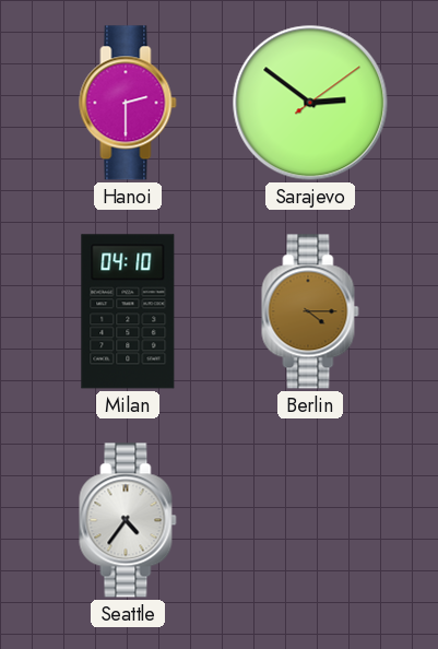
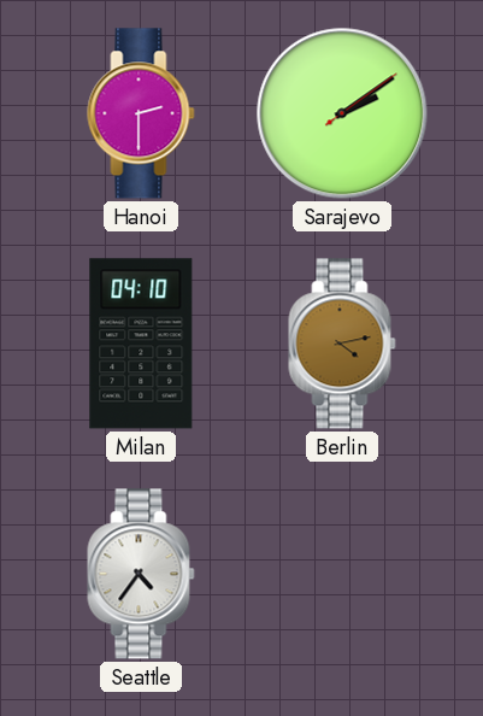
Sarajevo: 2:51 -> 2:09
Berlin: 4:15 -> 4:13
